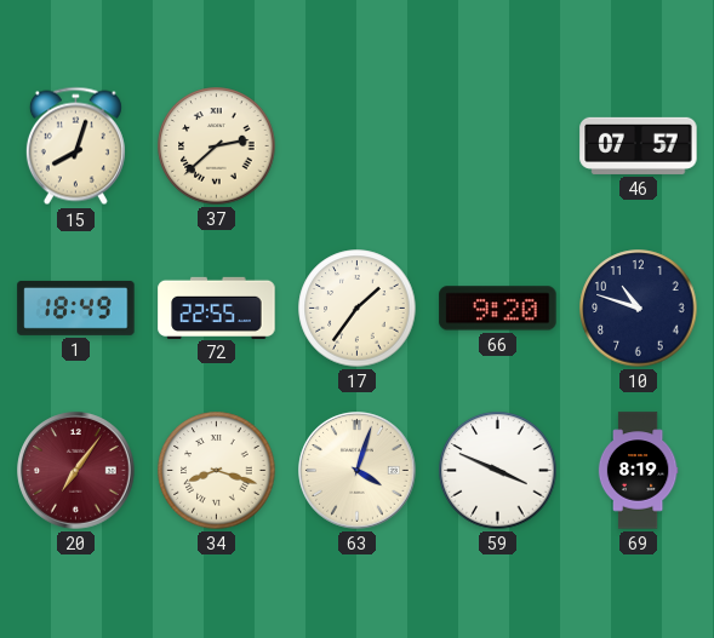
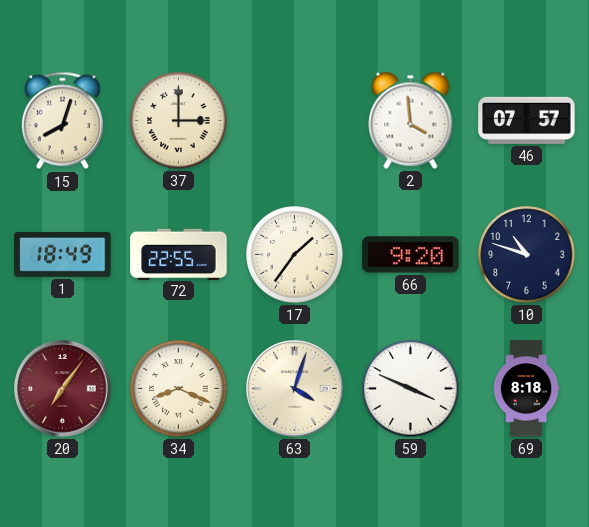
37: 2:38 -> 3:00
2: none -> 3:59
34: 8:18 -> 8:19
69: 8:19 -> 8:18
